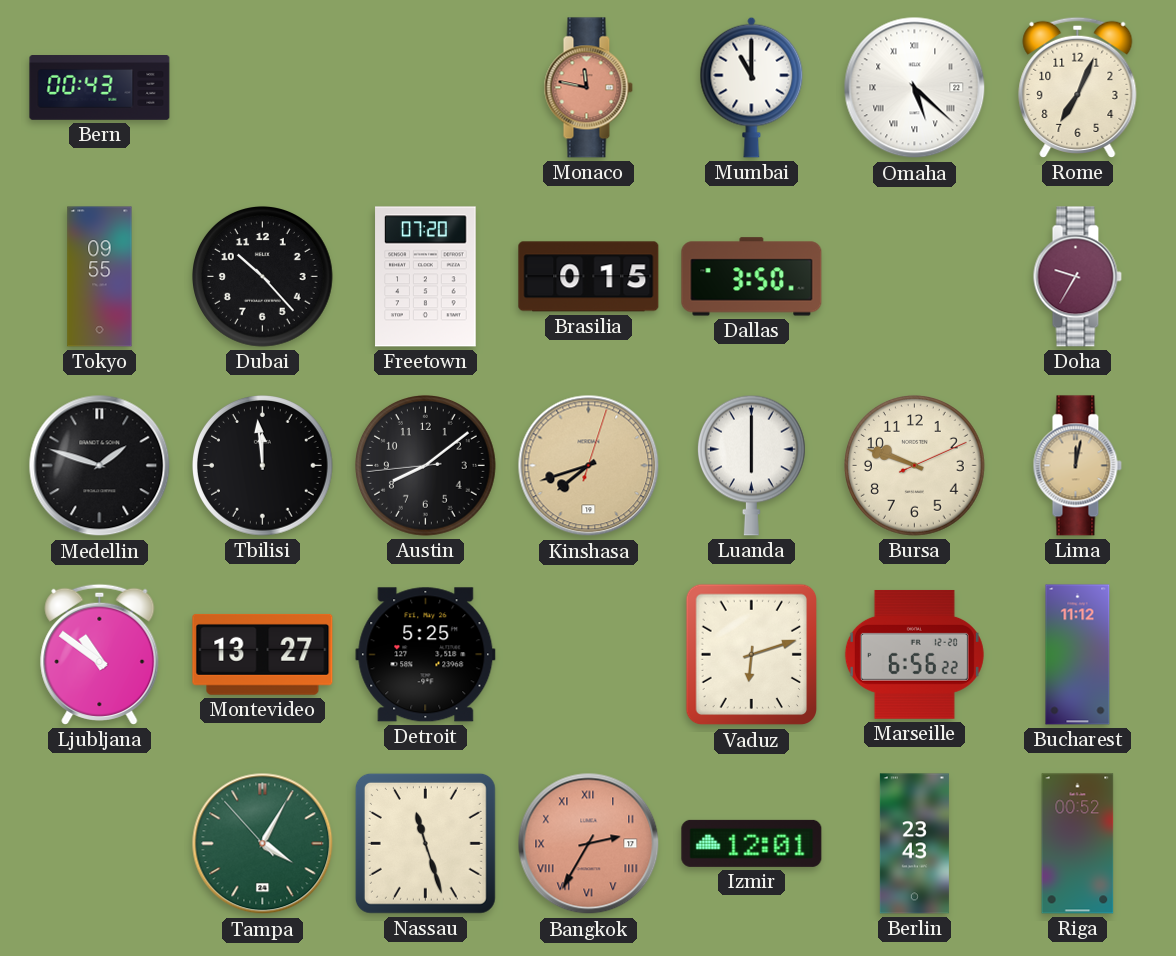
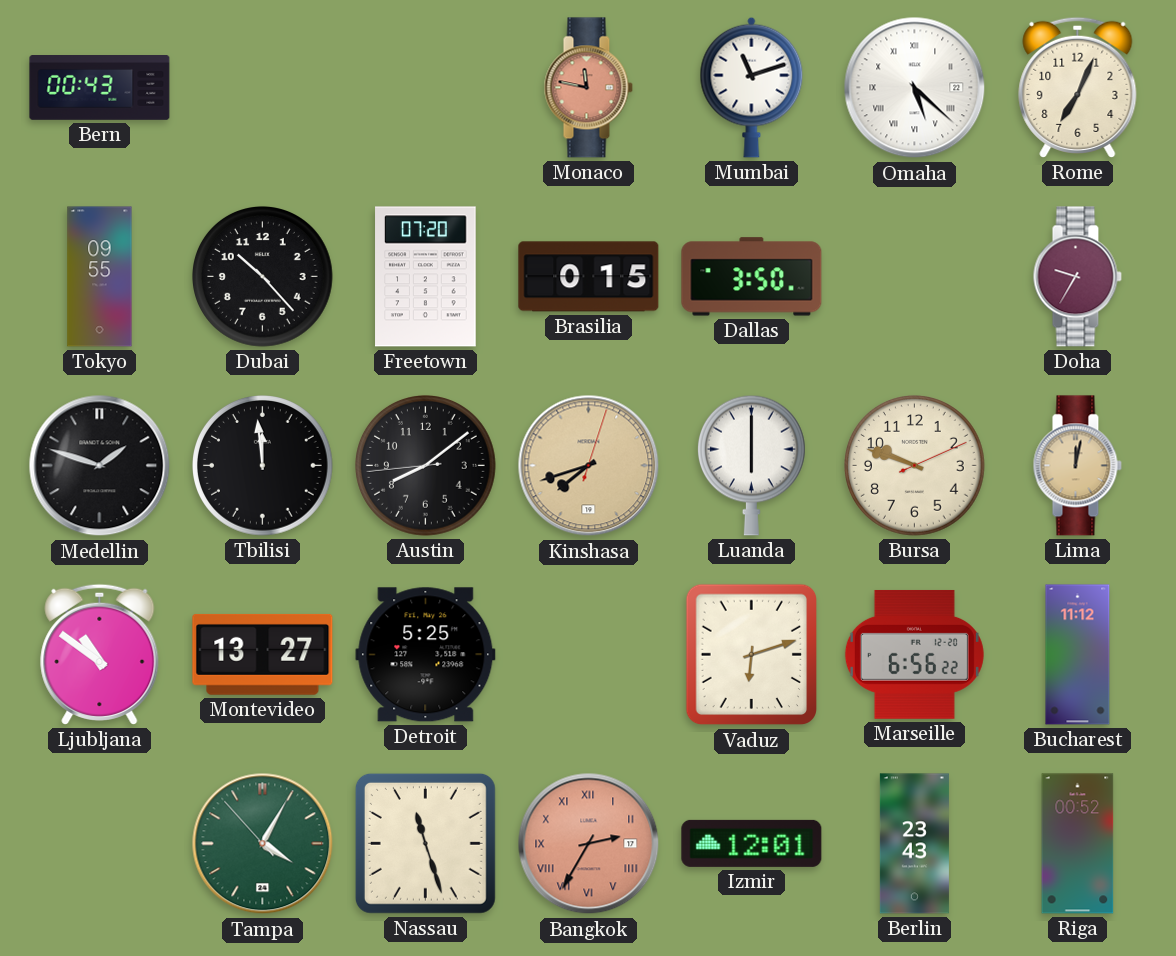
Mumbai: 11:00 -> 11:12
